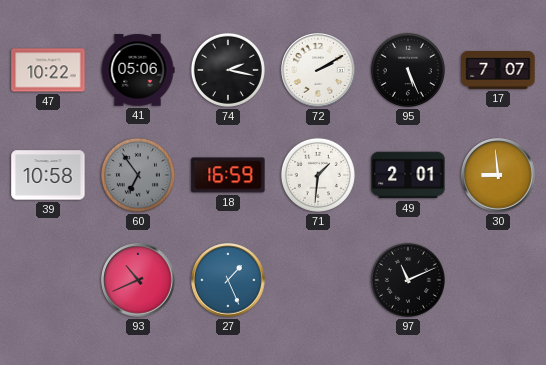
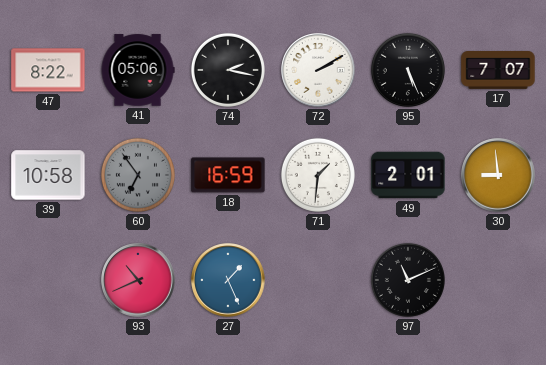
47: 10:22 -> 8:22
